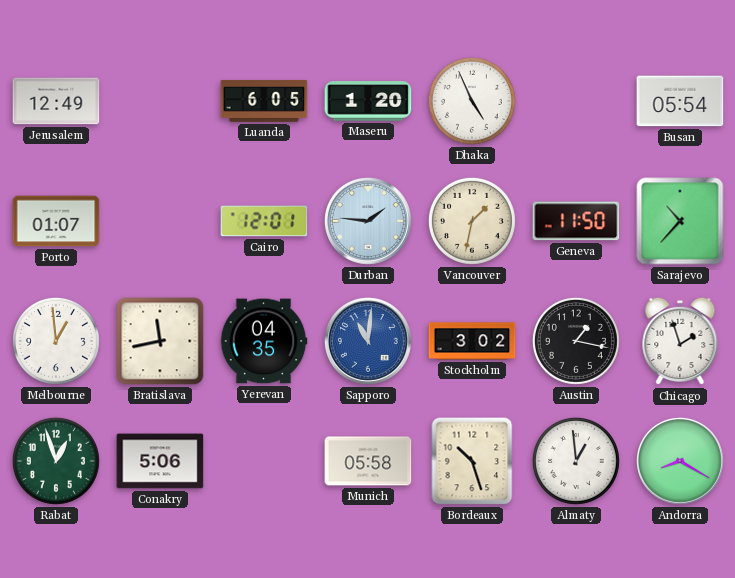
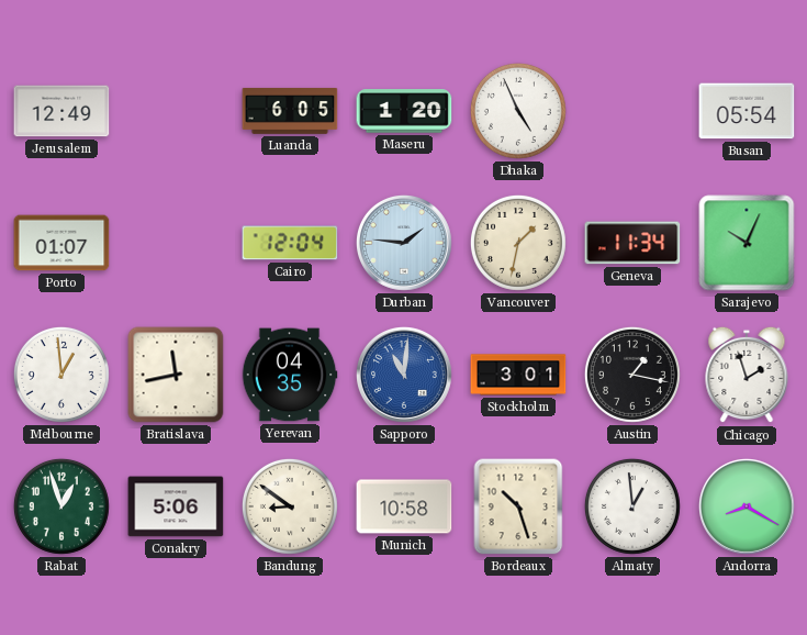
Cairo: 12:01 -> 12:04
Geneva: 11:50 -> 11:34
Sarajevo: 10:37 -> 10:04
Stockholm: 3:02 -> 3:01
Bandung: none -> 8:51
Munich: 05:58 -> 10:58
